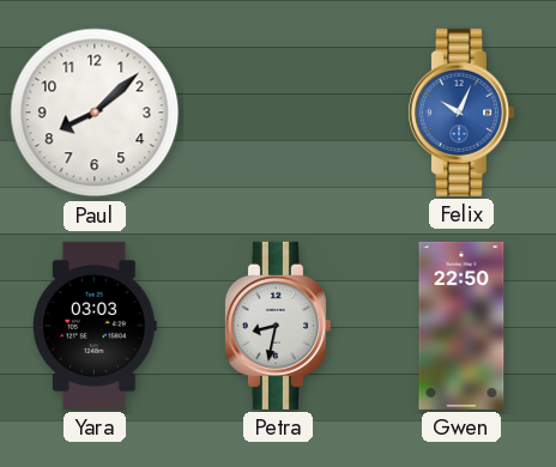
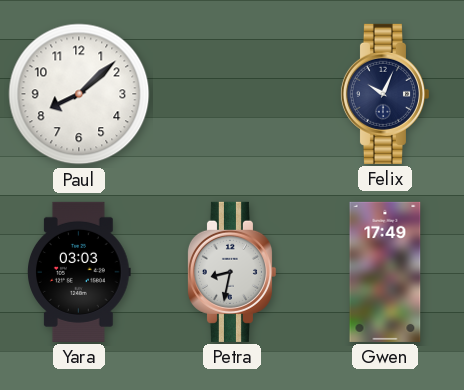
Felix dial: blue -> navy
Gwen: 22:50 -> 17:49
